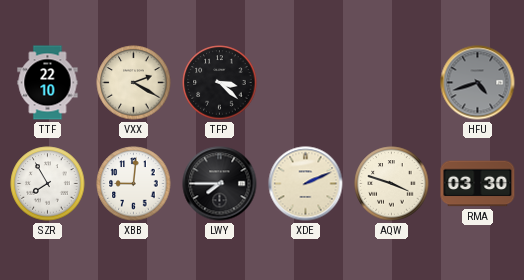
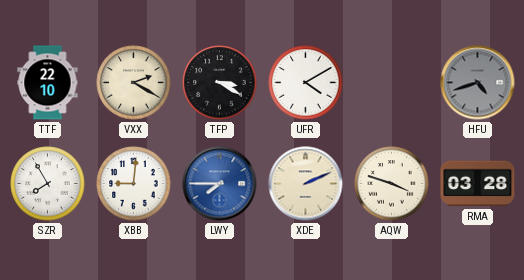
TFP: 3:22 -> 3:20
UFR: none -> 4:10
LWY dial: black -> blue
RMA: 03:30 -> 03:28
